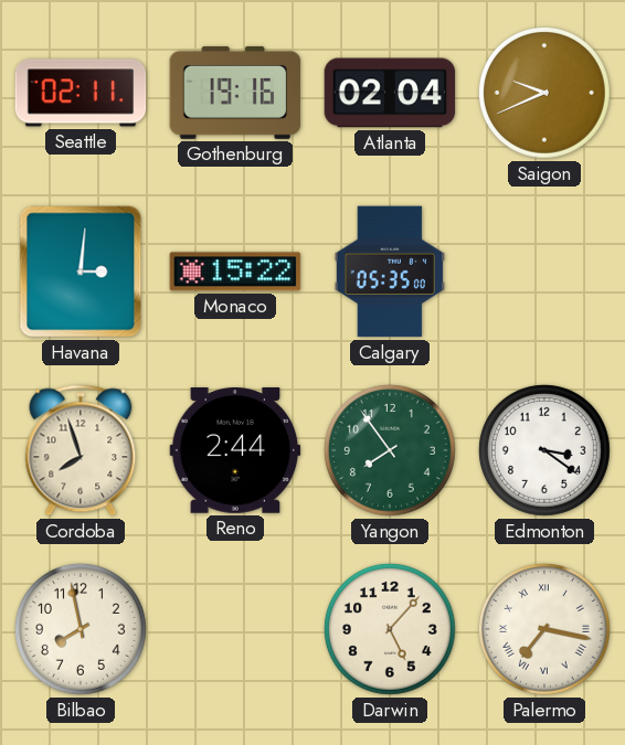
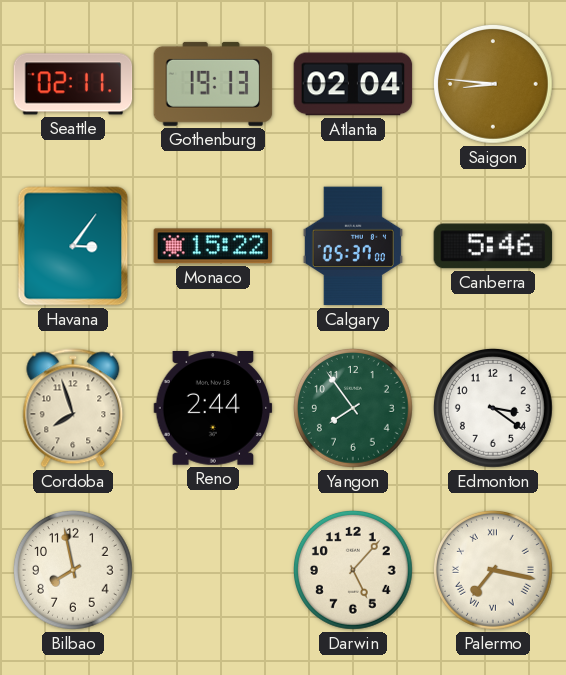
Gothenburg: 19:16 -> 19:13
Saigon: 9:41 -> 8:46
Havana: 3:01 -> 3:06
Calgary: 05:35 -> 05:37
Canberra: none -> 5:46
